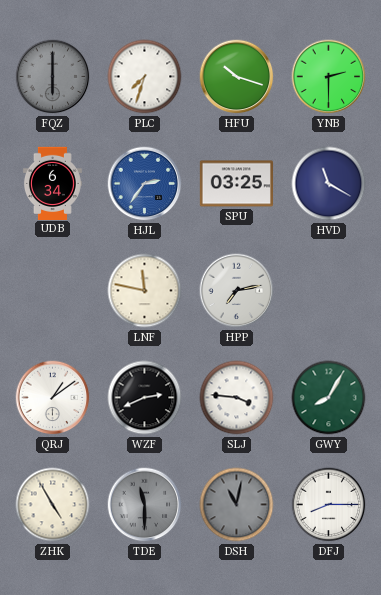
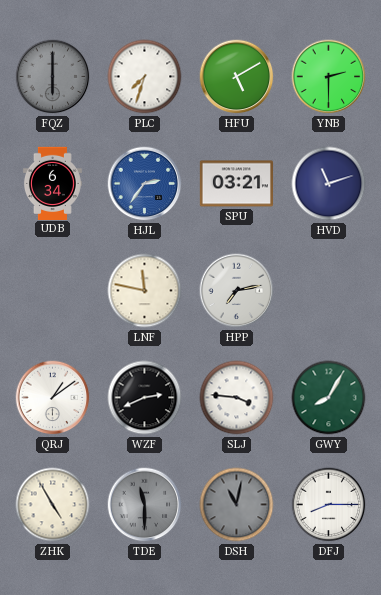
HFU: 10:18 -> 5:10
SPU: 03:25 -> 03:21
HVD: 11:20 -> 11:12
